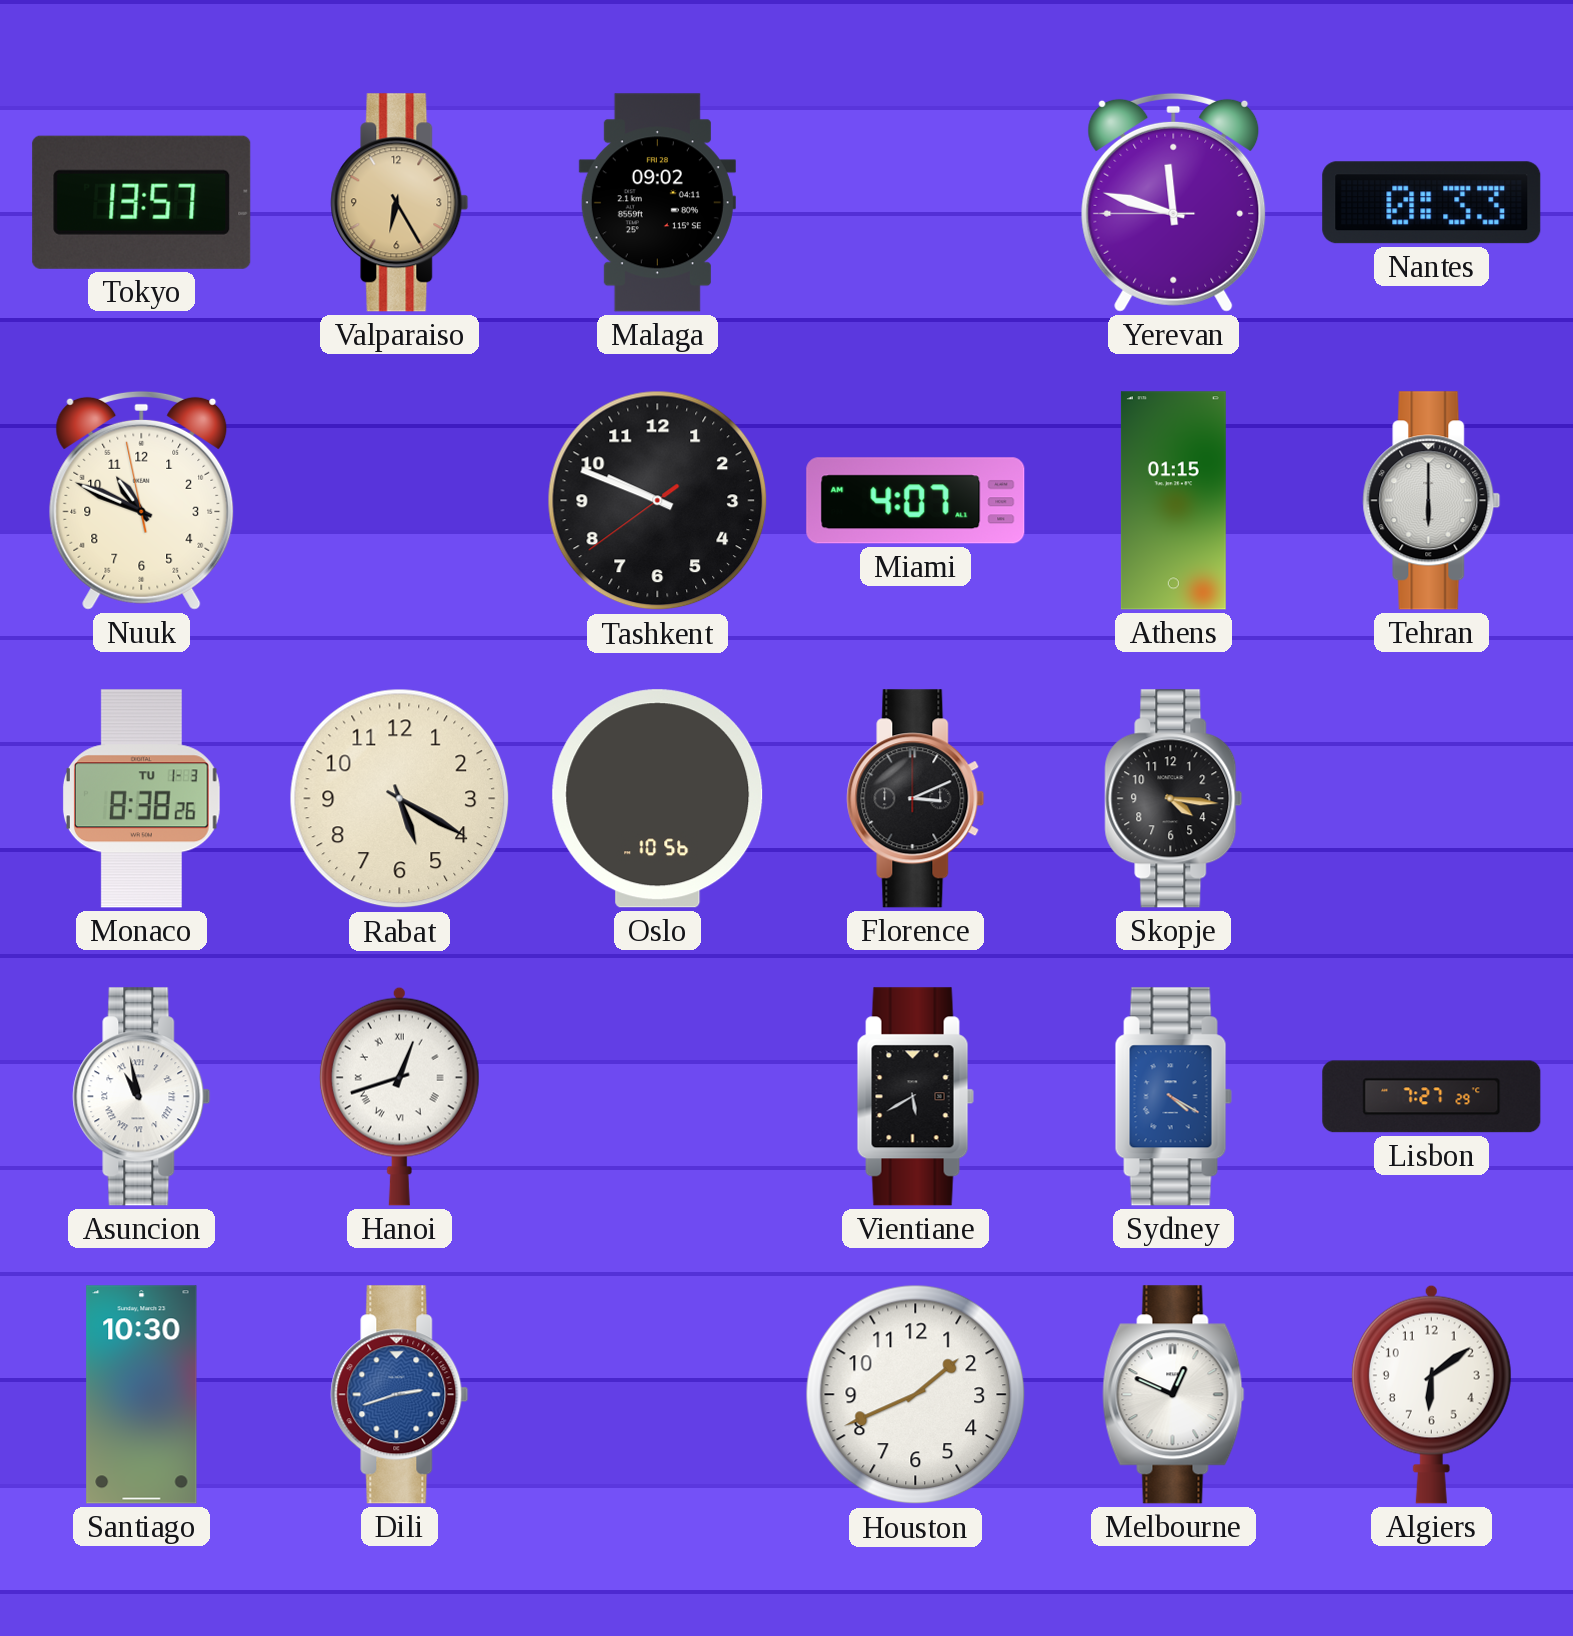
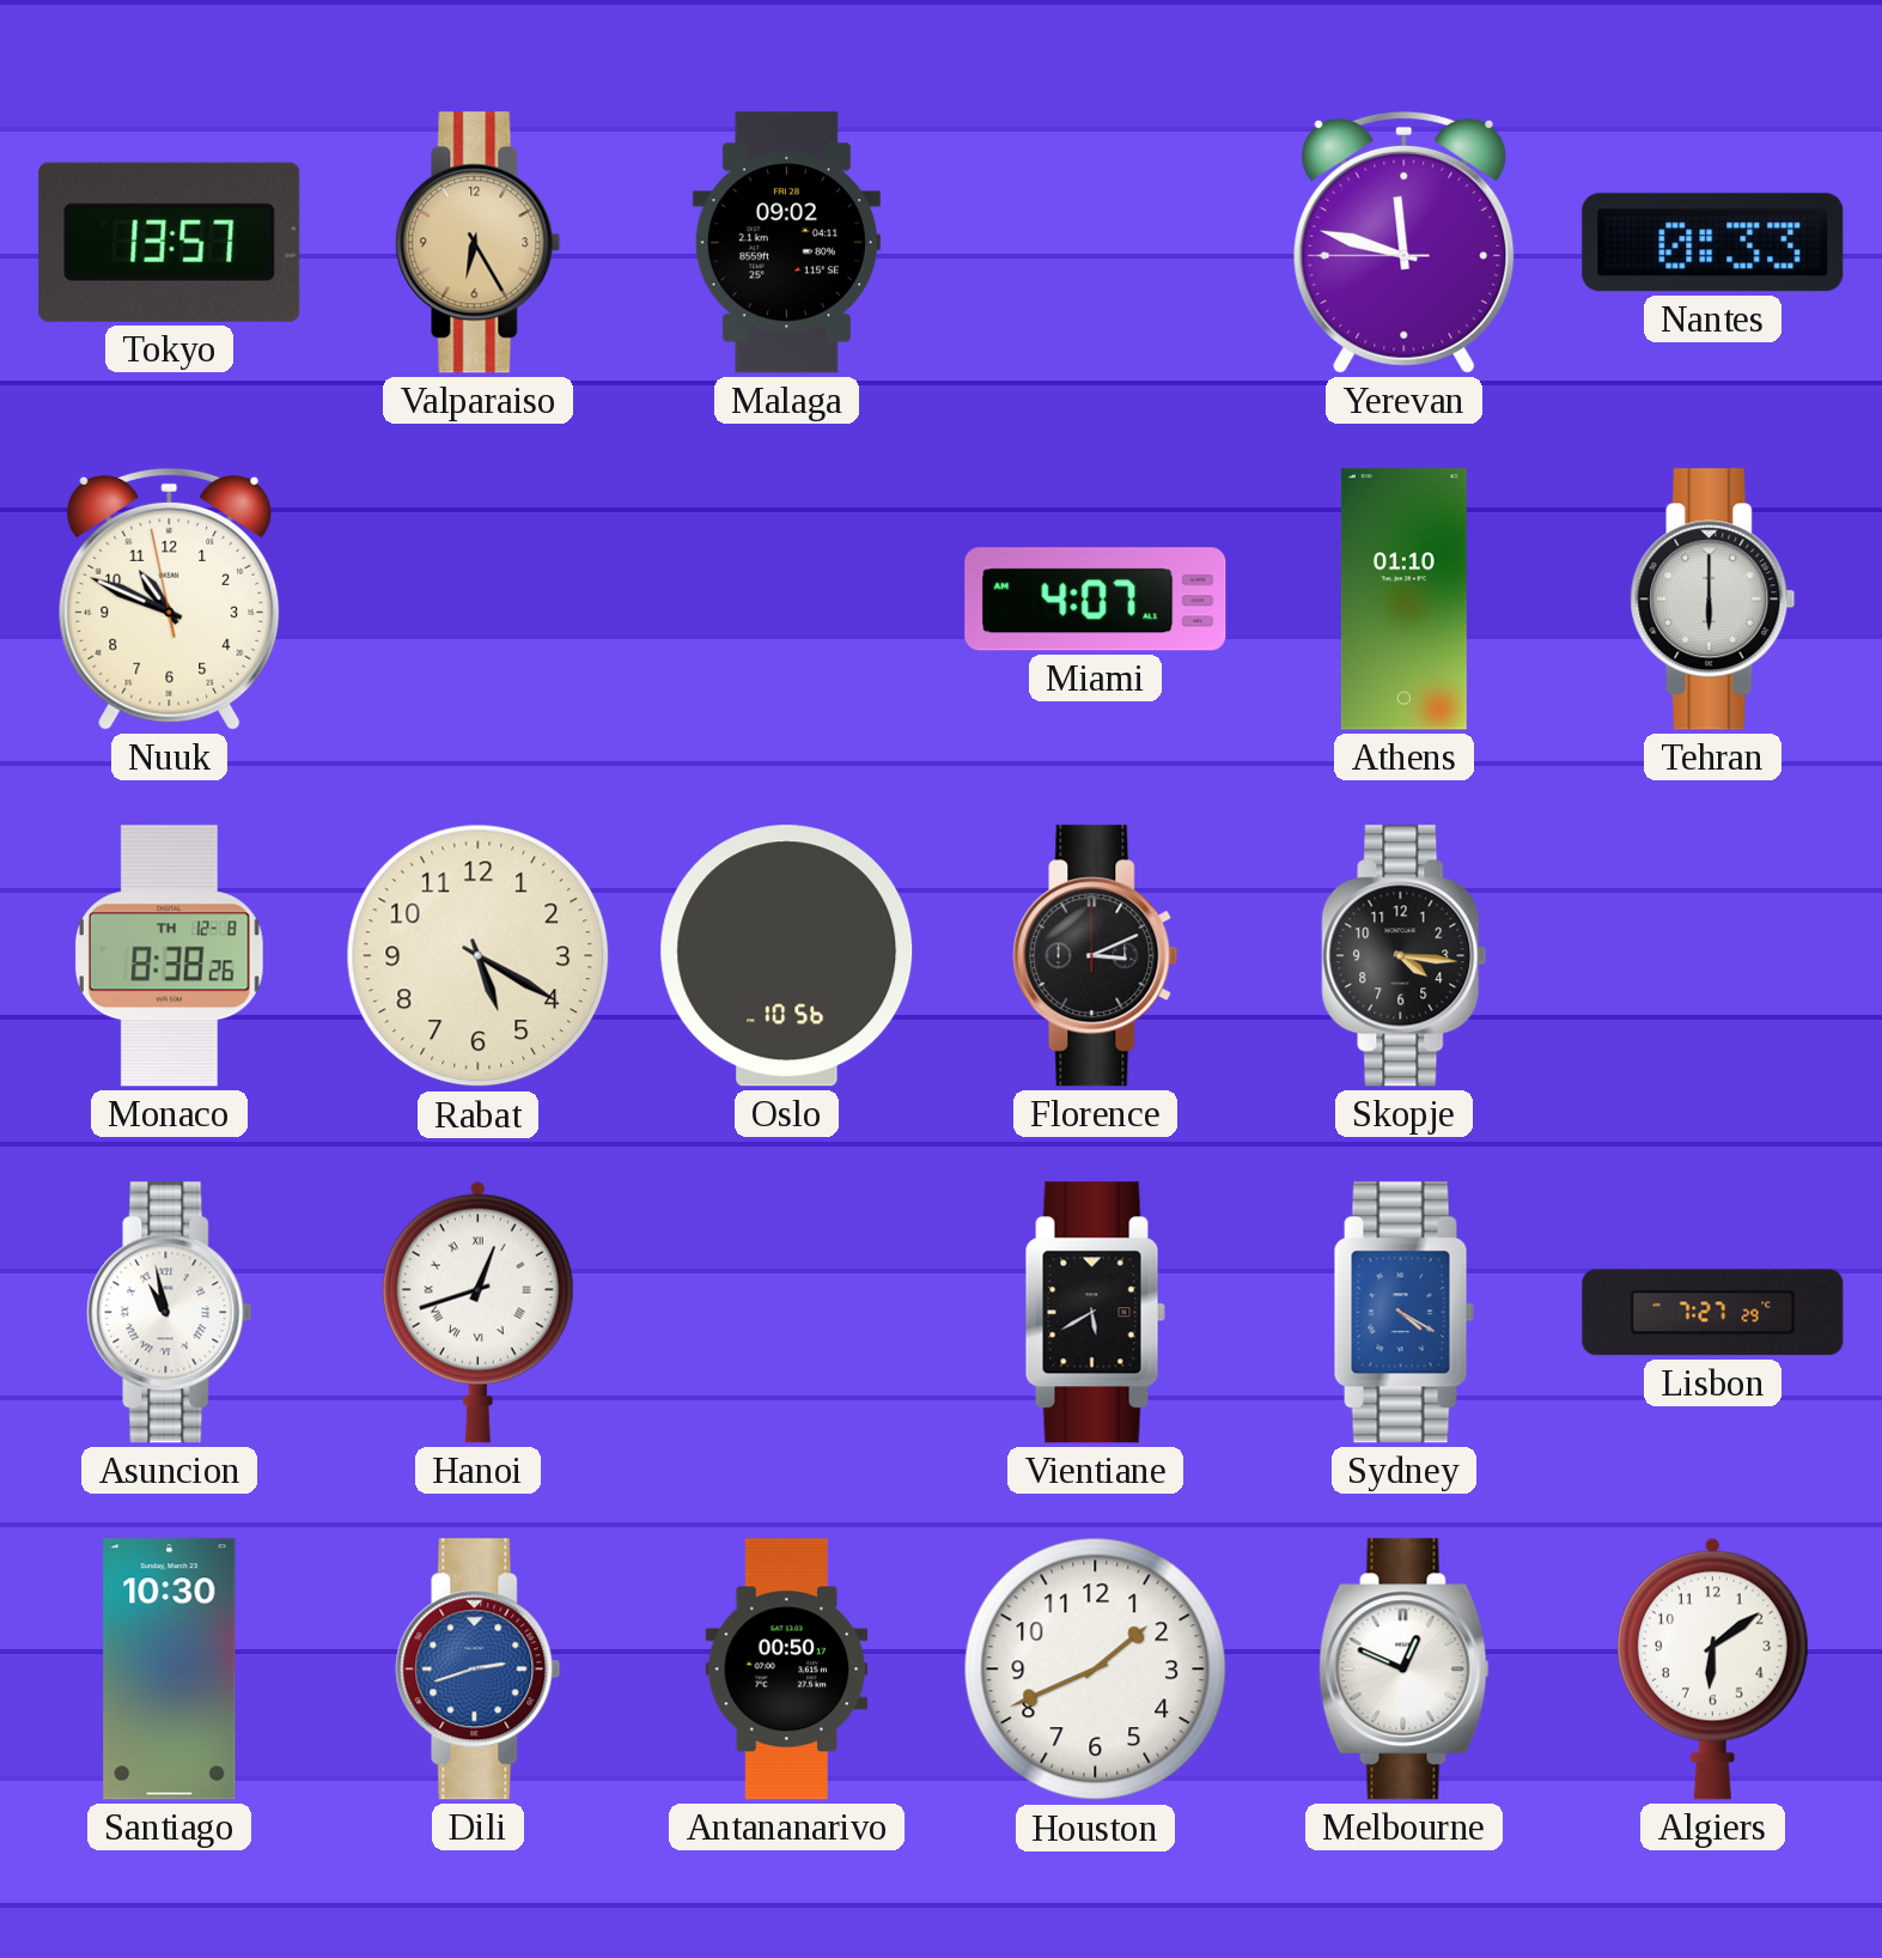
Tashkent: 9:48 -> none
Athens: 01:15 -> 01:10
Monaco date: TU 1-3 -> TH 12-8
Antananarivo: none -> 00:50
